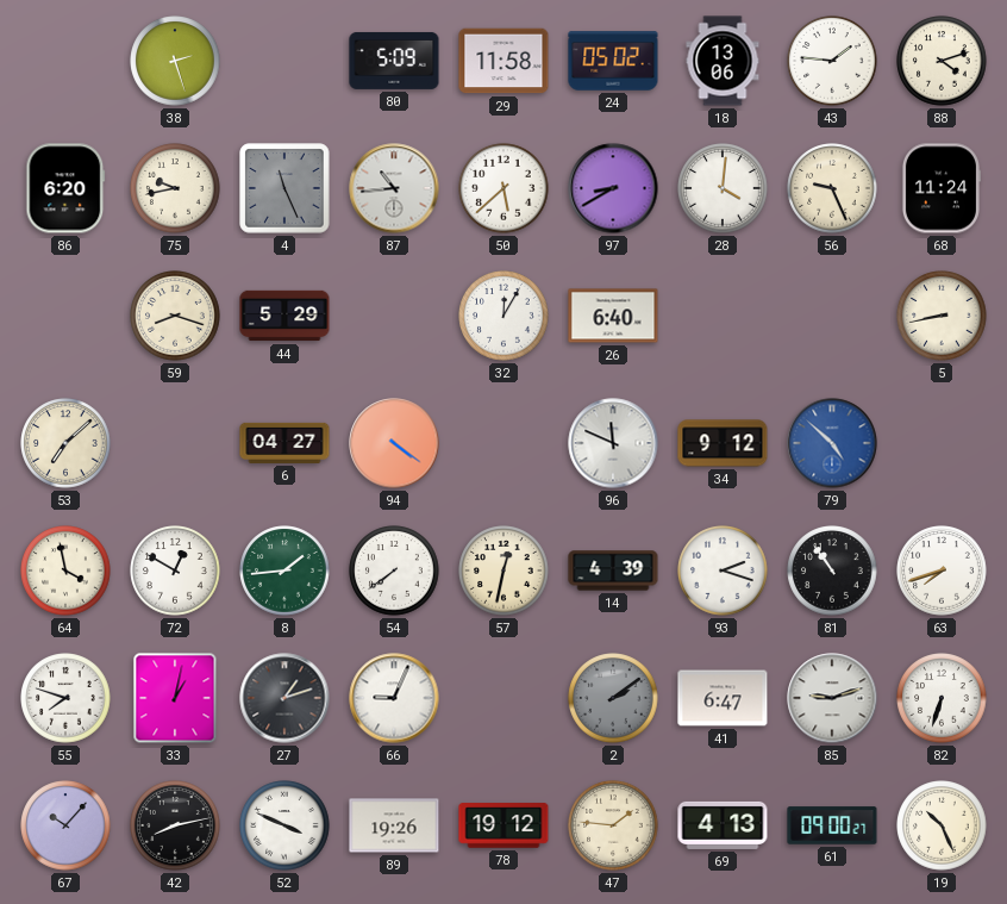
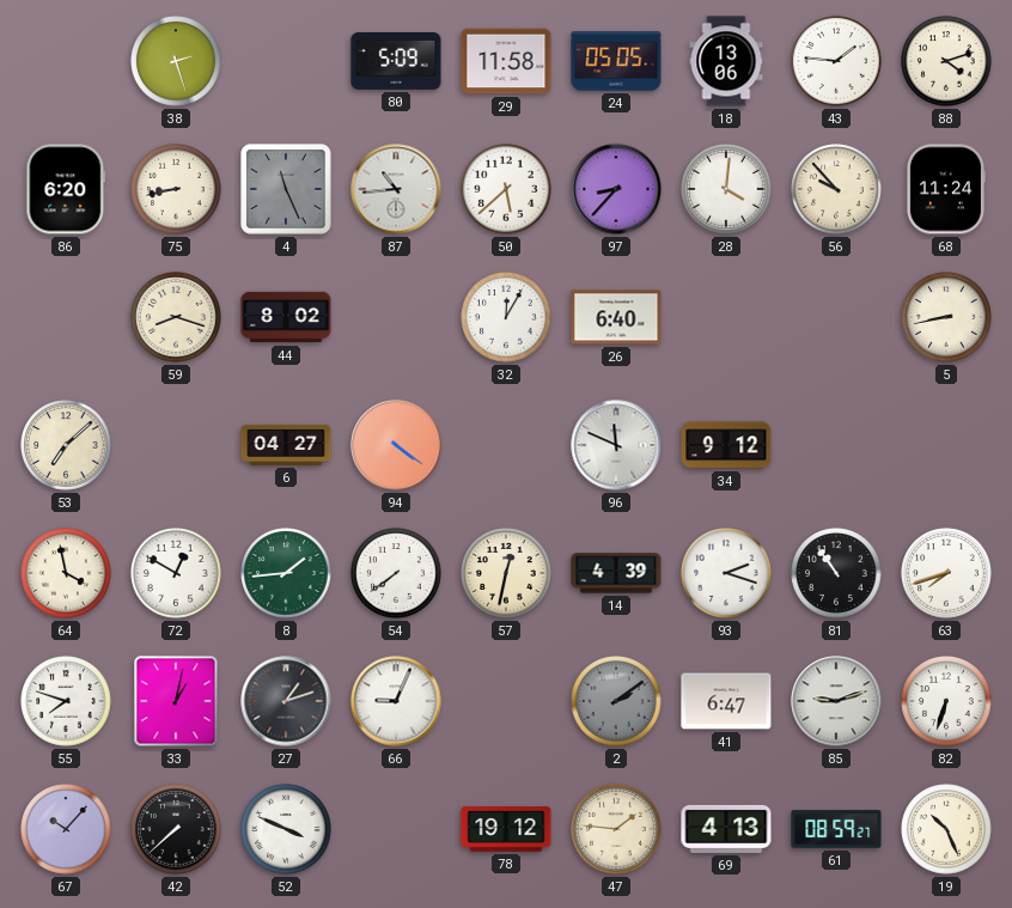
24: 05:02 -> 05:05
75: 9:43 -> 8:43
97: 8:40 -> 8:37
56: 9:26 -> 9:53
44: 5:29 -> 8:02
79: 4:52 -> none
42: 8:13 -> 7:38
89: 19:26 -> none
61: 09:00 -> 08:59
